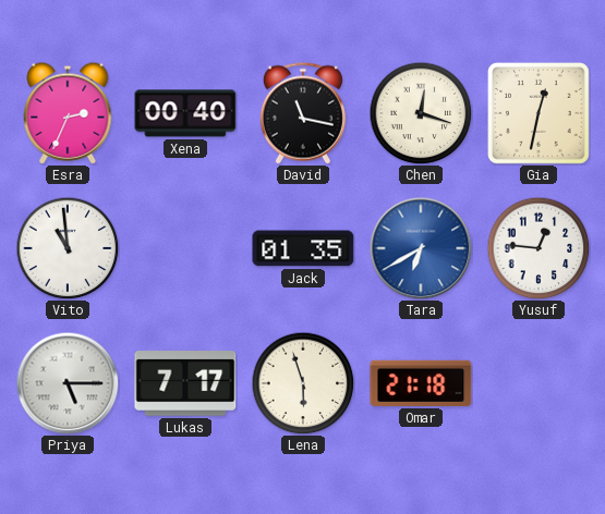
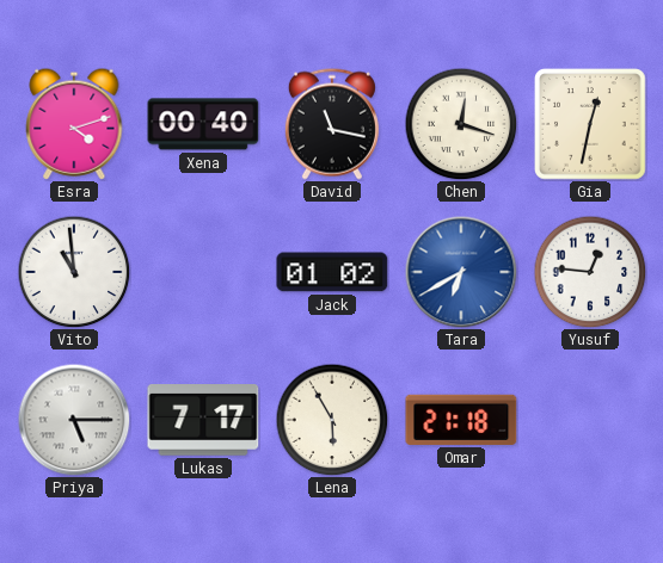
Esra: 2:34 -> 4:12
Jack: 01:35 -> 01:02
Lena: 5:57 -> 5:55
